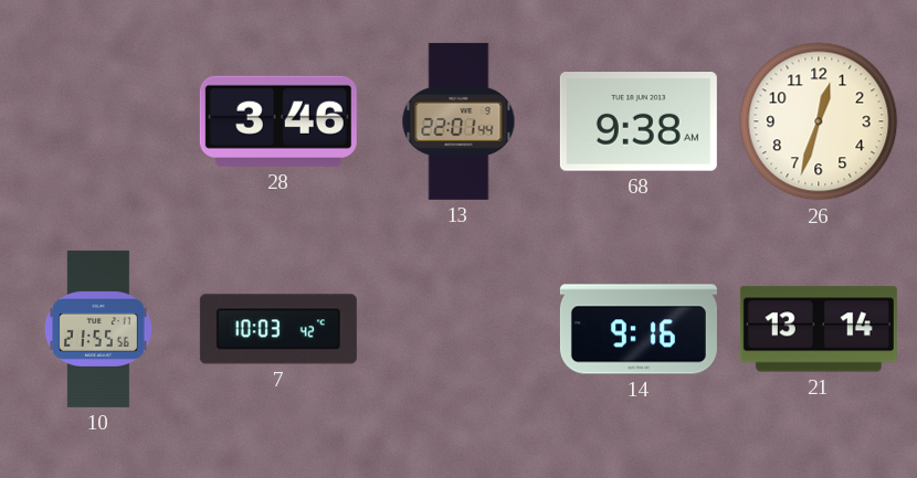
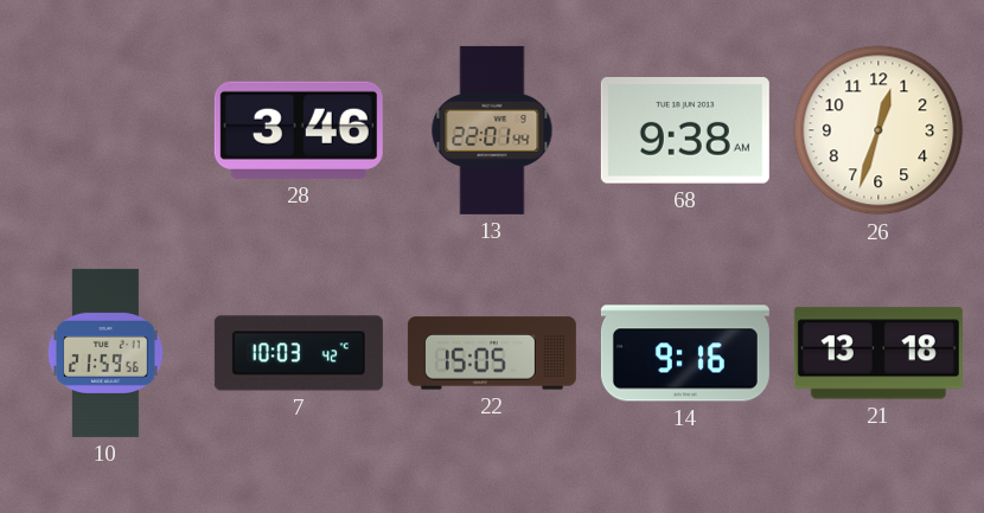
10: 21:55 -> 21:59
22: none -> 15:05
21: 13:14 -> 13:18
